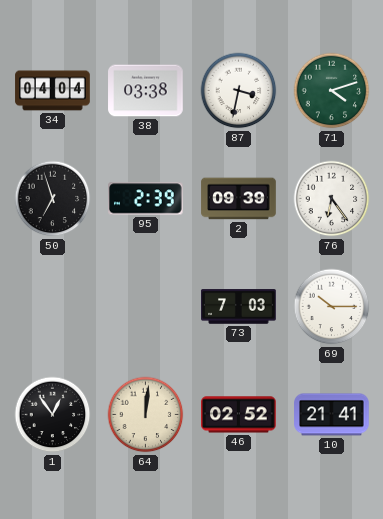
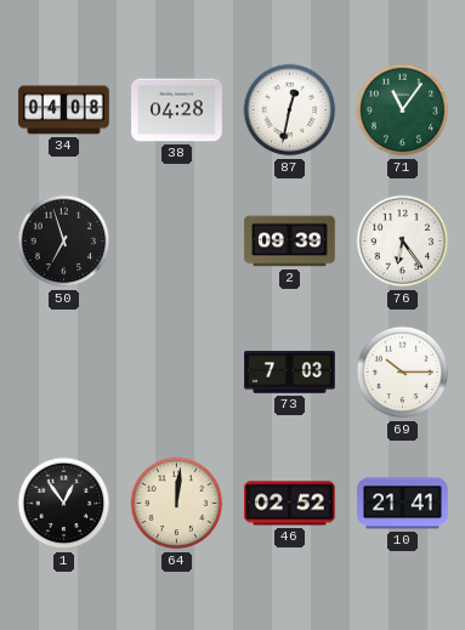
34: 04:04 -> 04:08
38: 03:38 -> 04:28
87: 3:32 -> 12:32
71: 4:12 -> 11:06
95: 2:39 -> none
